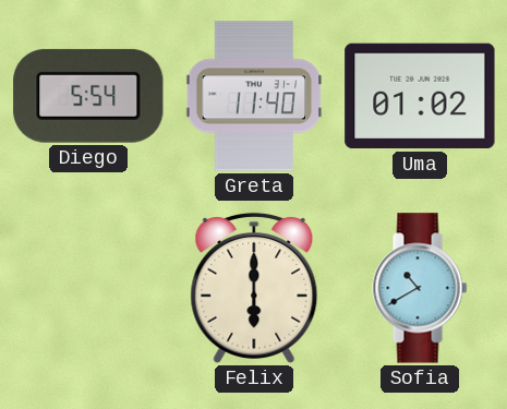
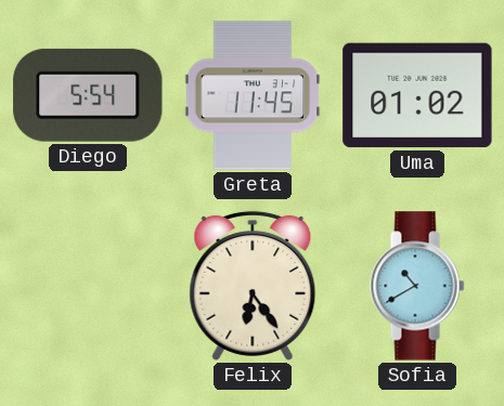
Greta: 11:40 -> 11:45
Felix: 6:00 -> 6:24
